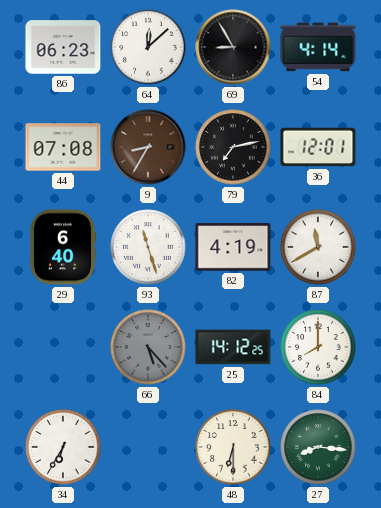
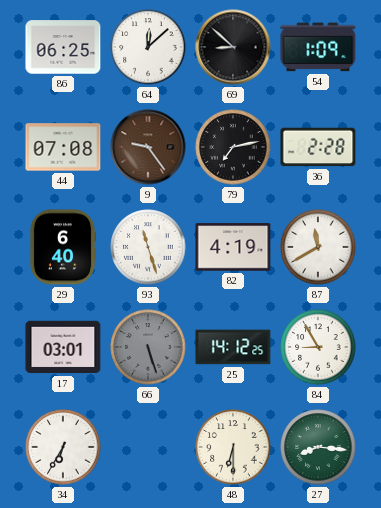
86: 06:23 -> 06:25
69: 8:55 -> 8:52
54: 4:14 -> 1:09
9: 8:35 -> 9:24
36: 12:01 -> 2:28
17: none -> 03:01
66: 5:23 -> 5:27
84: 8:00 -> 8:55
